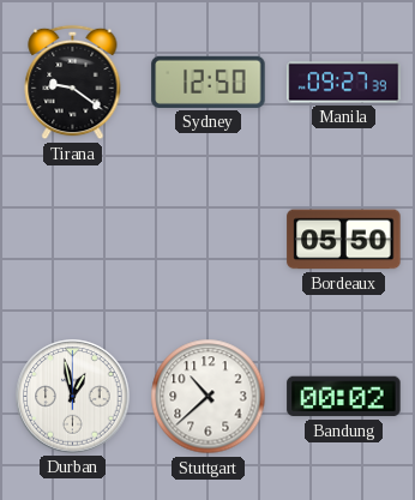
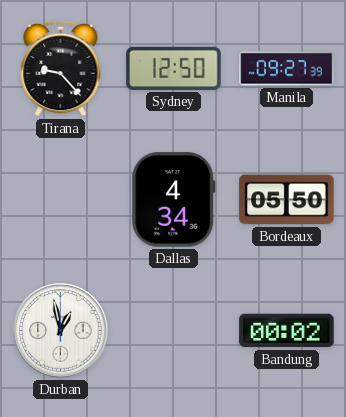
Tirana: 9:21 -> 9:23
Dallas: none -> 4:34
Stuttgart: 10:38 -> none
